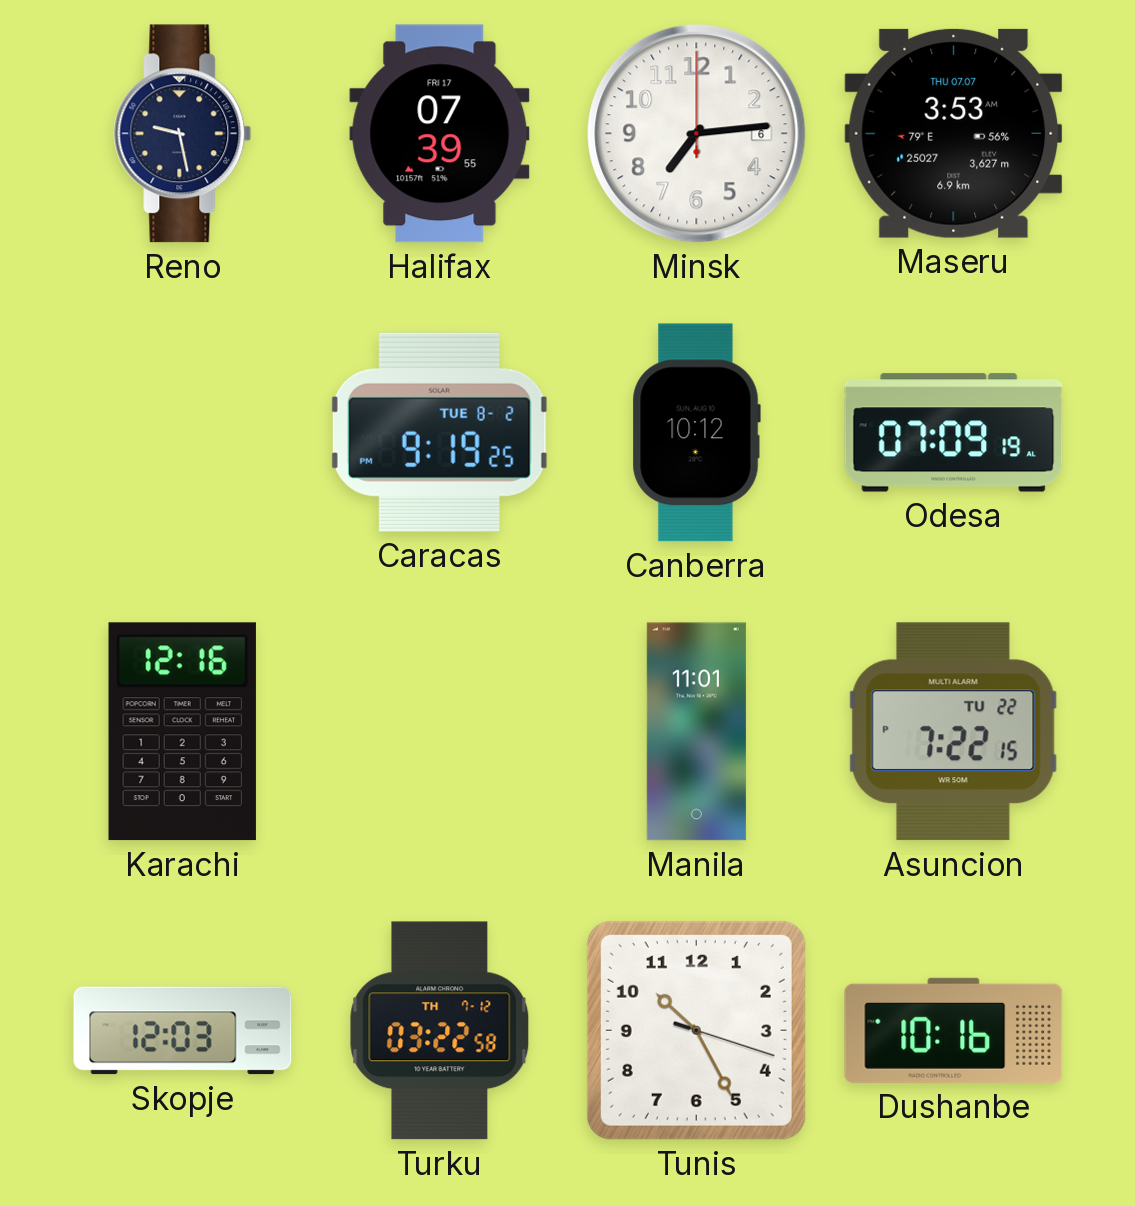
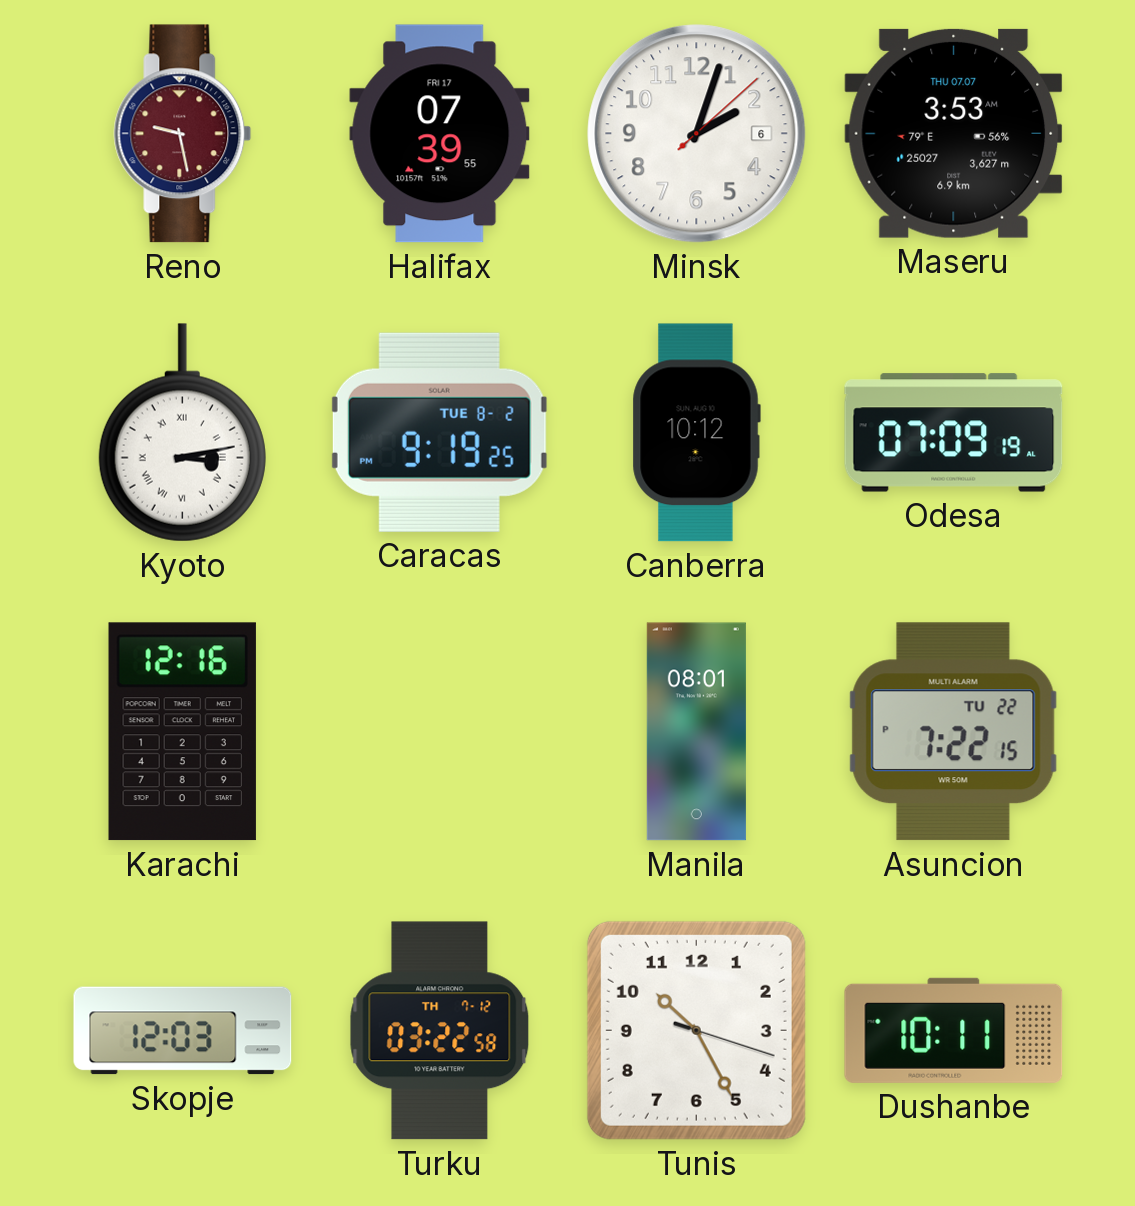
Reno dial: navy -> burgundy
Minsk: 7:14 -> 2:03
Kyoto: none -> 3:13
Manila: 11:01 -> 08:01
Dushanbe: 10:16 -> 10:11
